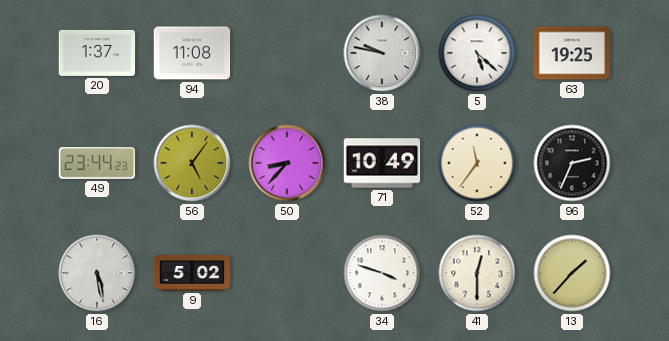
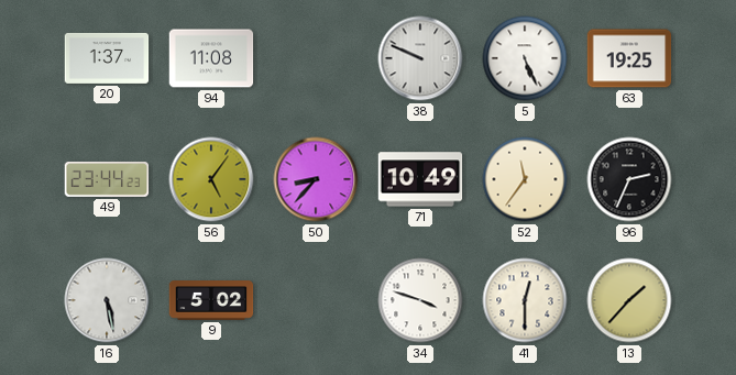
38: 9:47 -> 9:49
5: 5:22 -> 5:26
